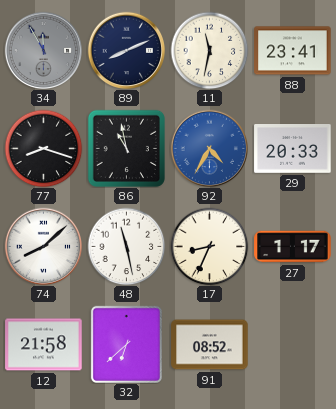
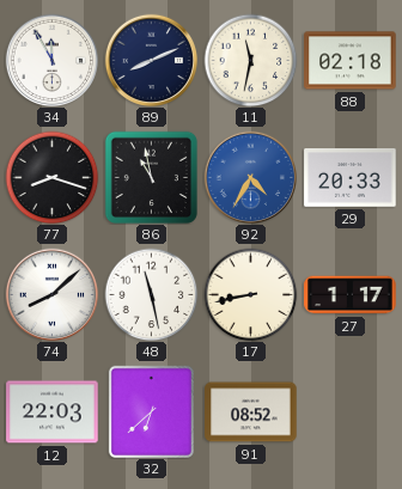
34 dial: grey -> white
88: 23:41 -> 02:18
17: 8:34 -> 8:43
12: 21:58 -> 22:03
